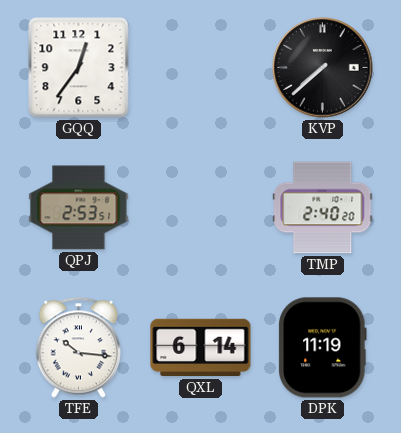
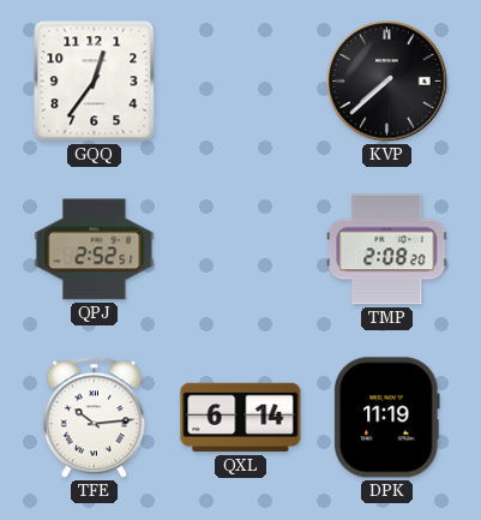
QPJ: 2:53 -> 2:52
TMP: 2:40 -> 2:08
TFE: 10:16 -> 10:14
